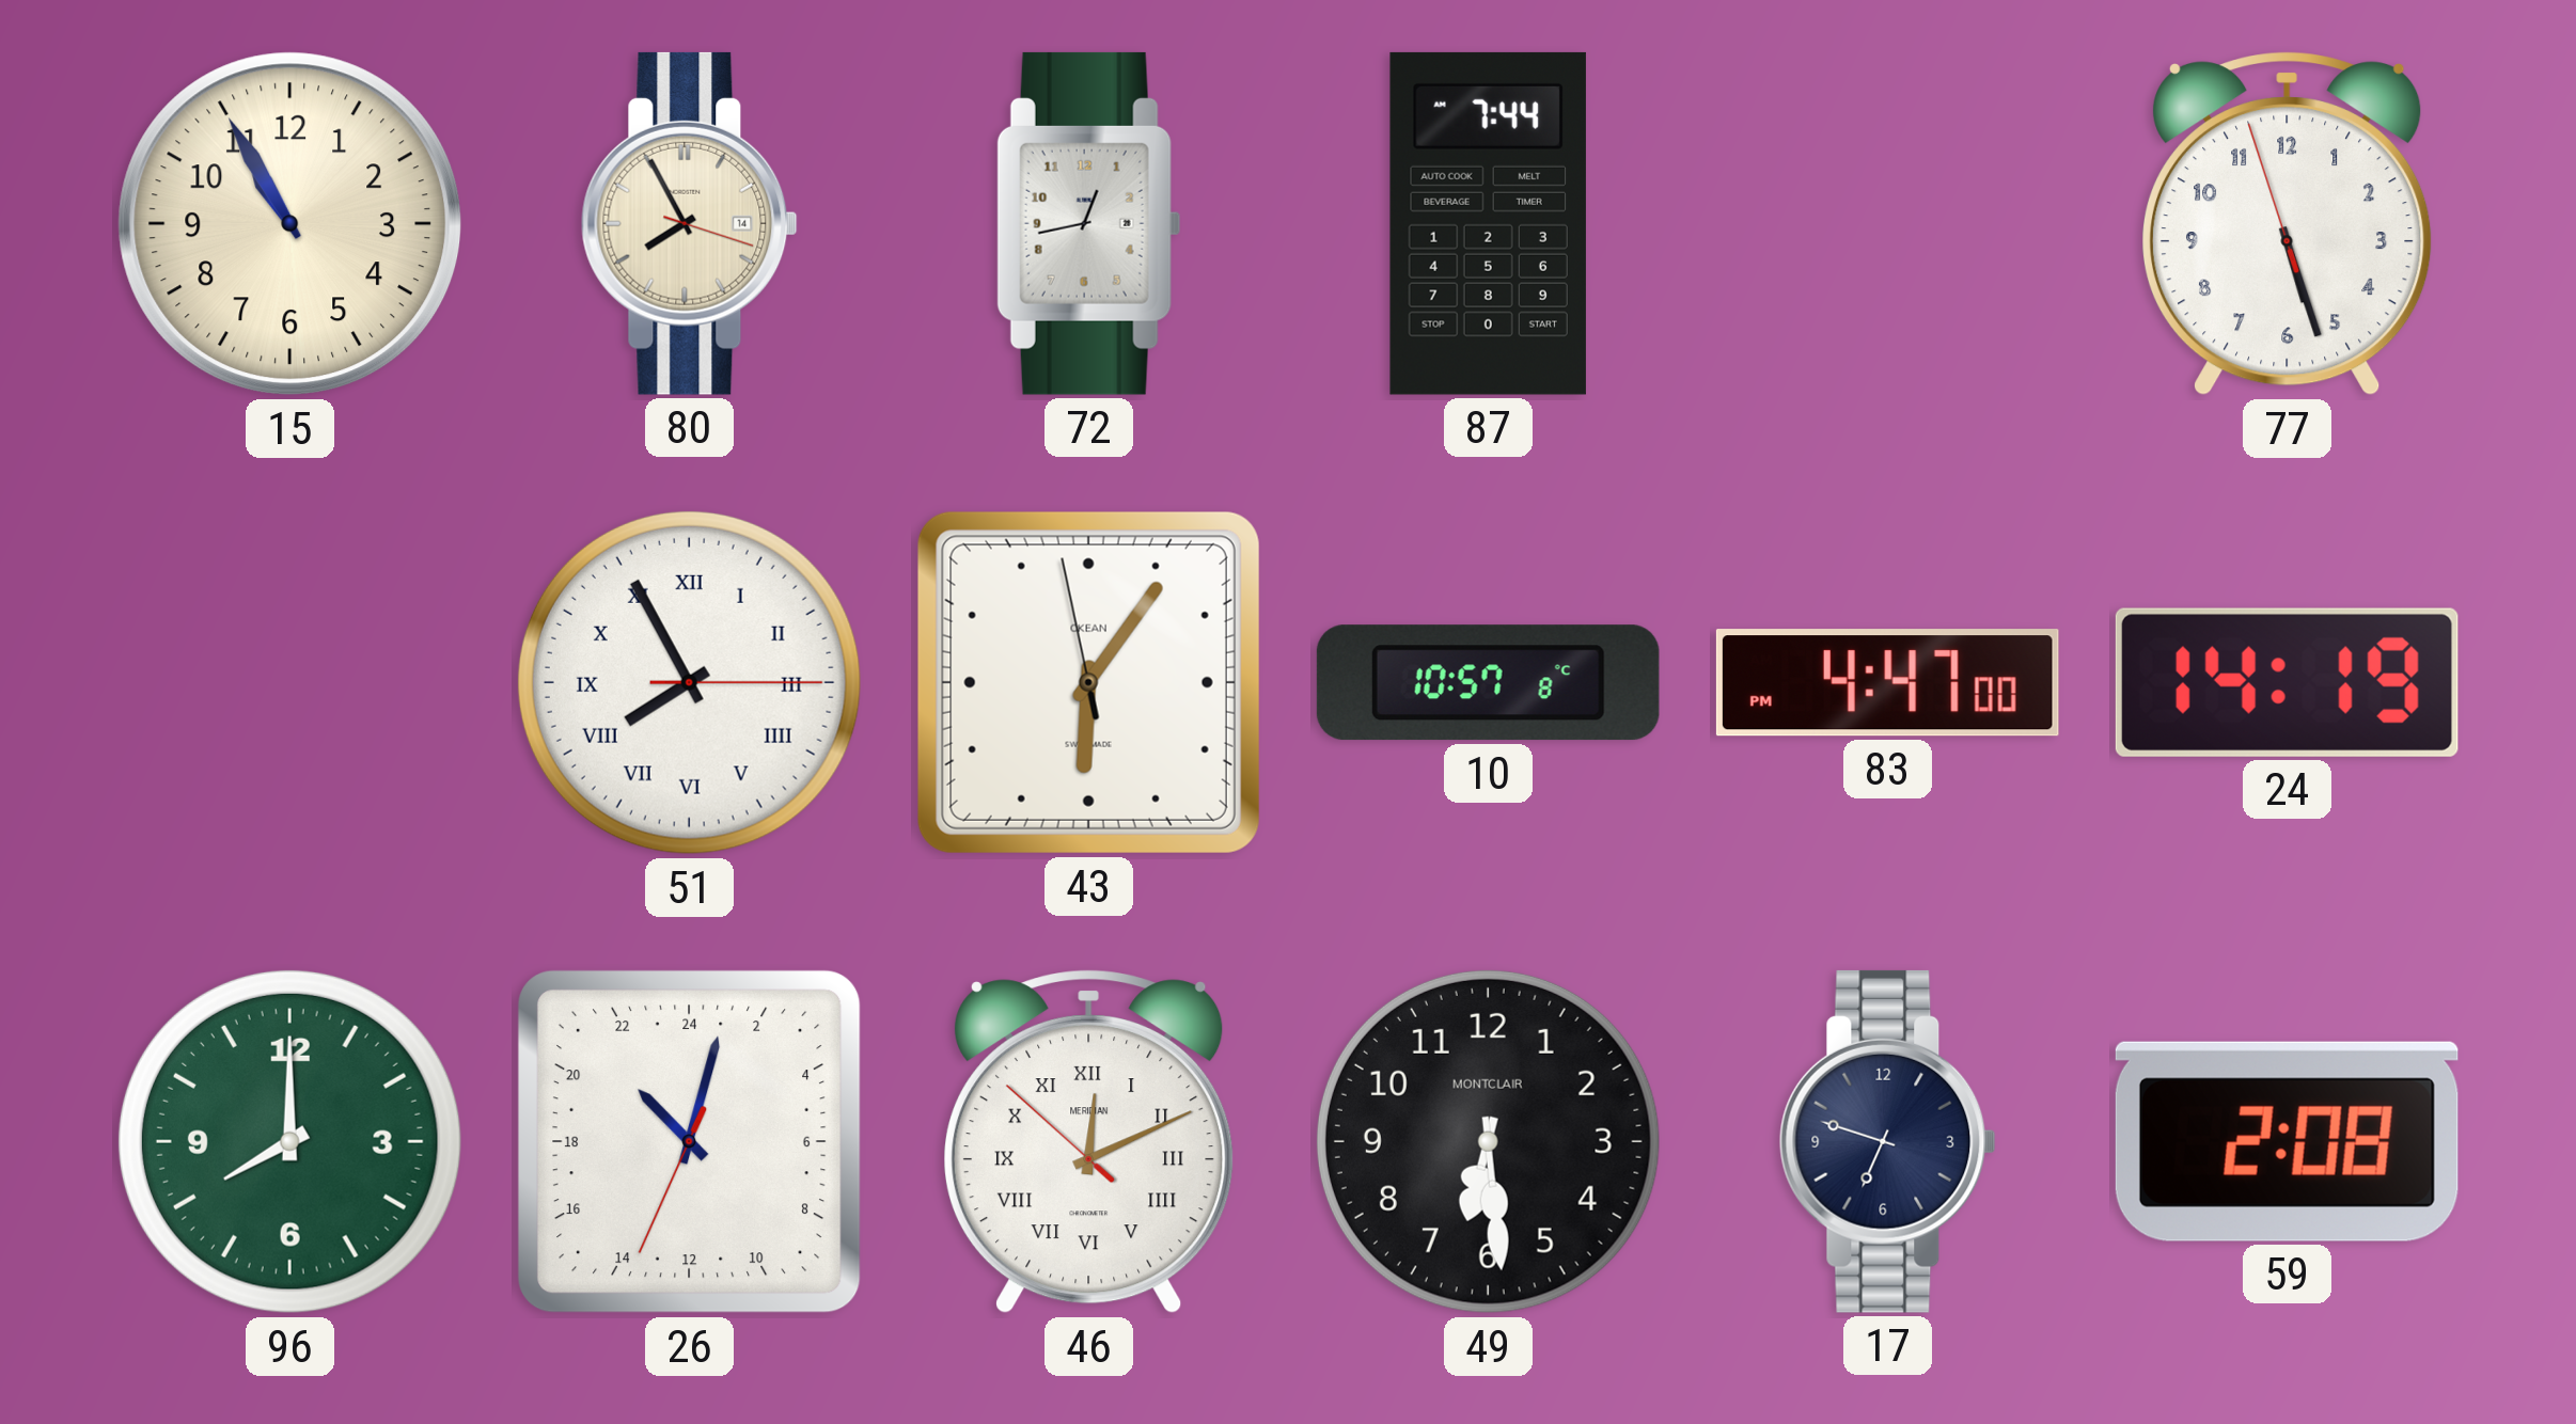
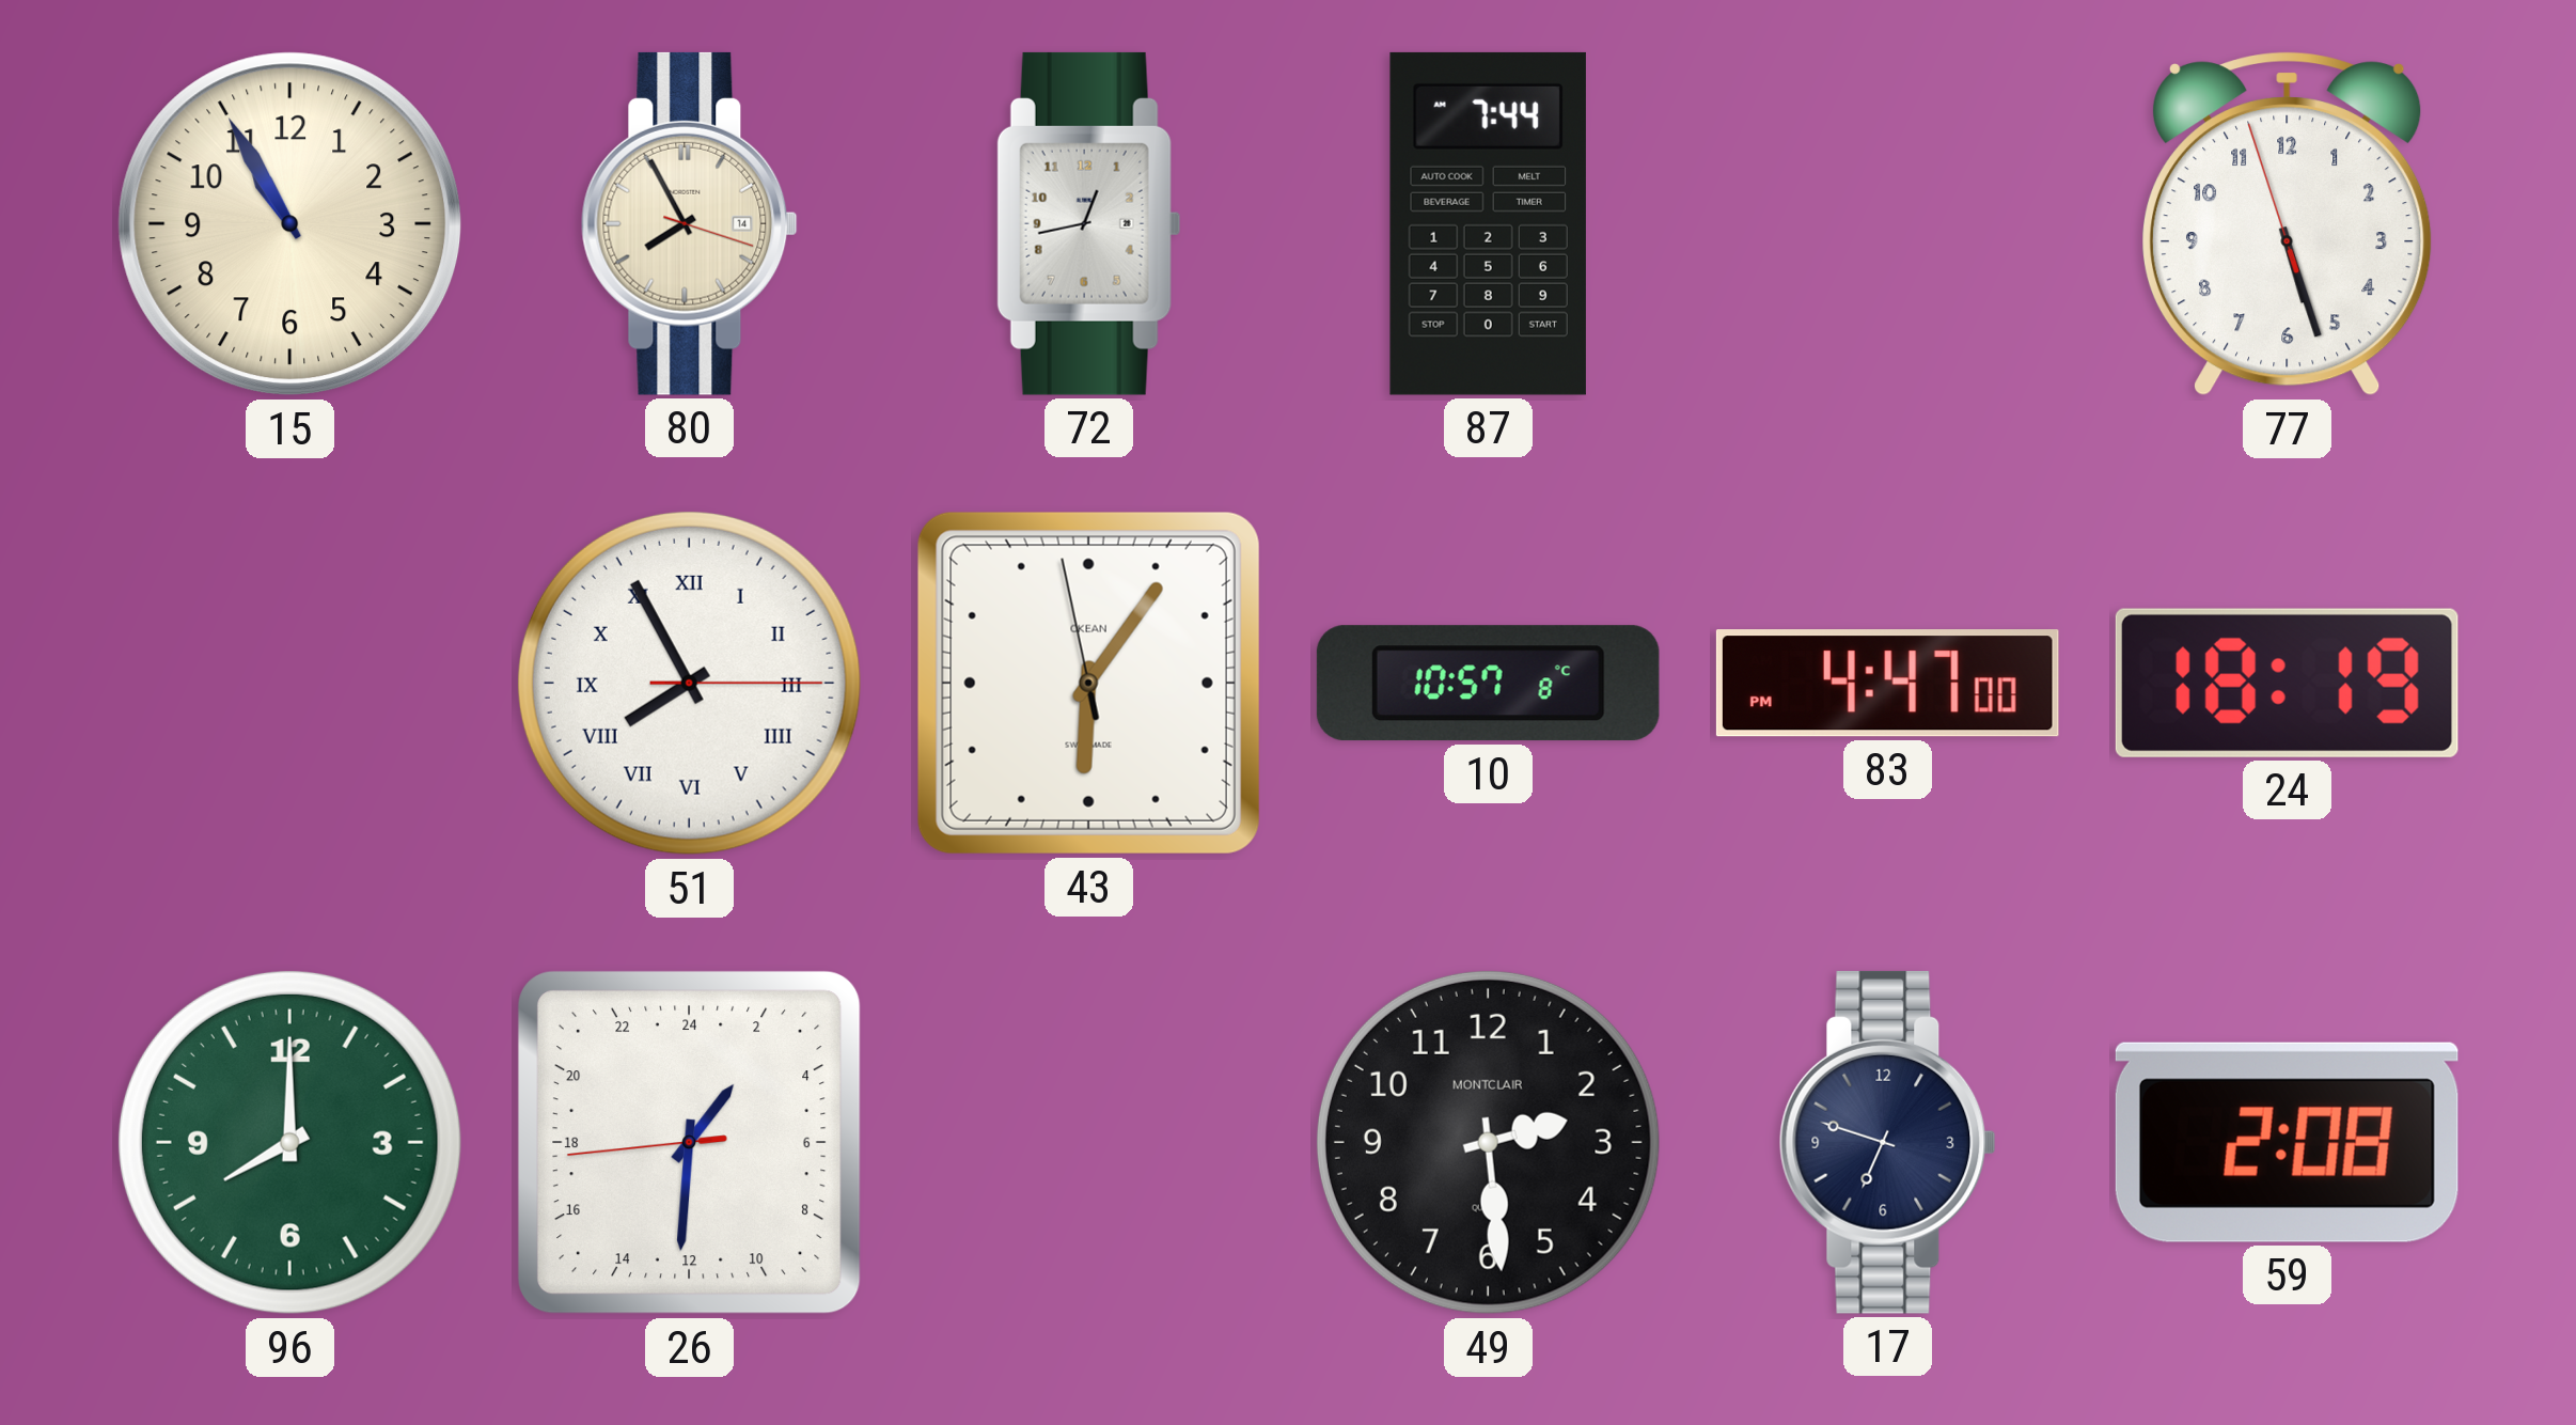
24: 14:19 -> 18:19
26: 21:02 -> 2:30
46: 12:10 -> none
49: 6:29 -> 2:29
